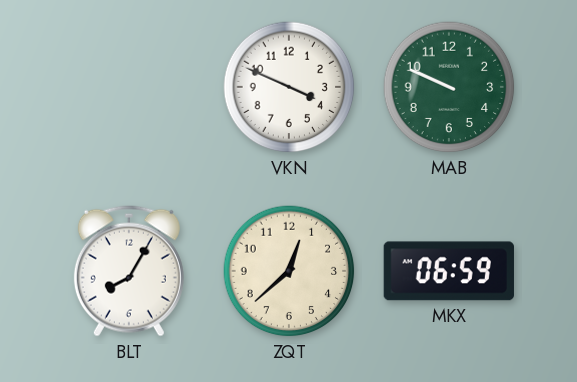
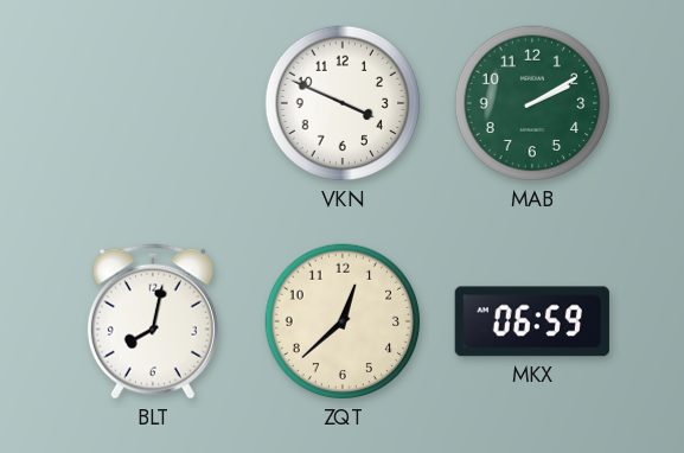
MAB: 9:49 -> 2:10
BLT: 8:05 -> 8:02
